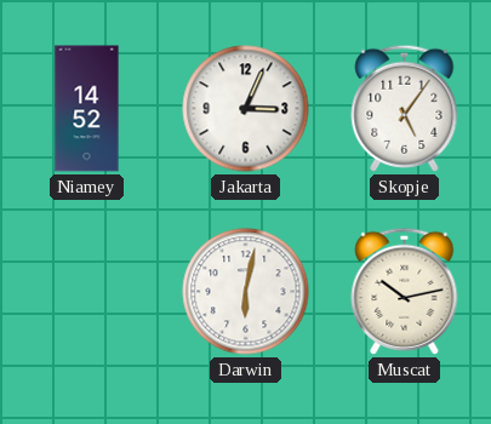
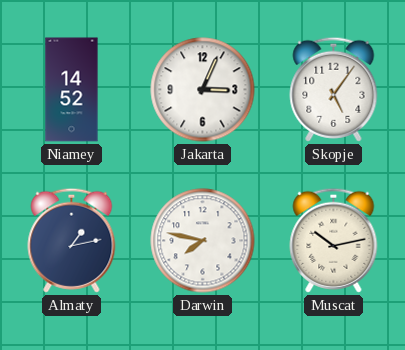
Almaty: none -> 1:13
Darwin: 6:02 -> 7:47
